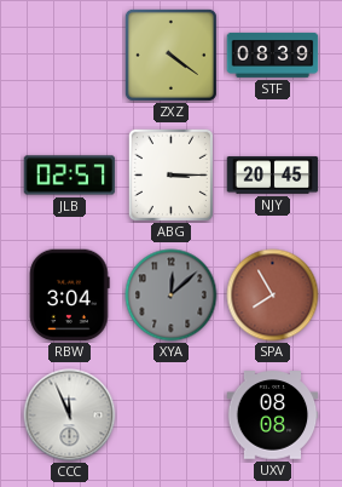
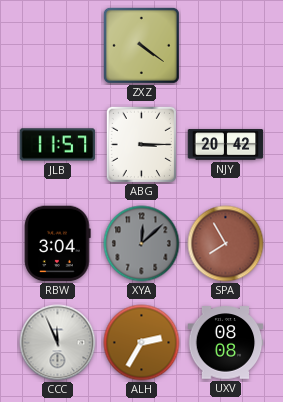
STF: 08:39 -> none
JLB: 02:57 -> 11:57
NJY: 20:45 -> 20:42
ALH: none -> 2:35
